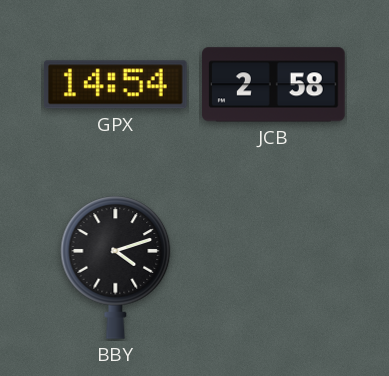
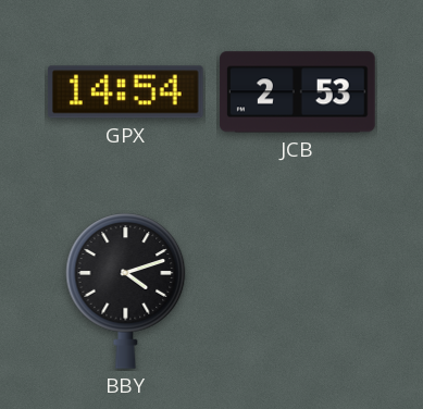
JCB: 2:58 -> 2:53
